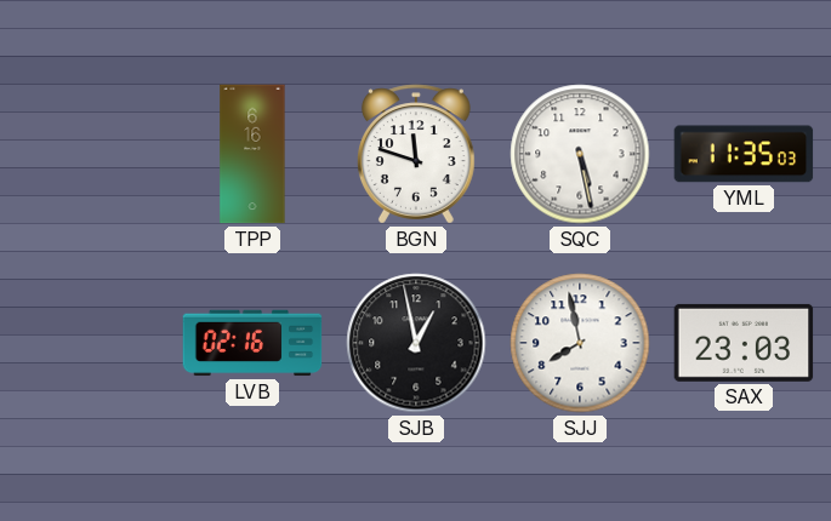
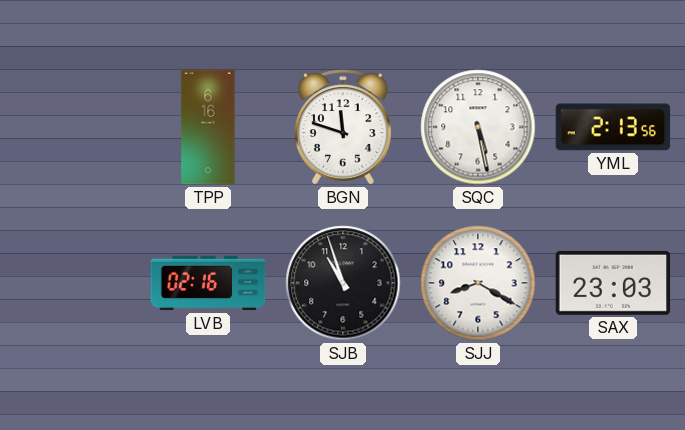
YML: 11:35 -> 2:13
SJB: 12:58 -> 10:57
SJJ: 7:58 -> 8:20
